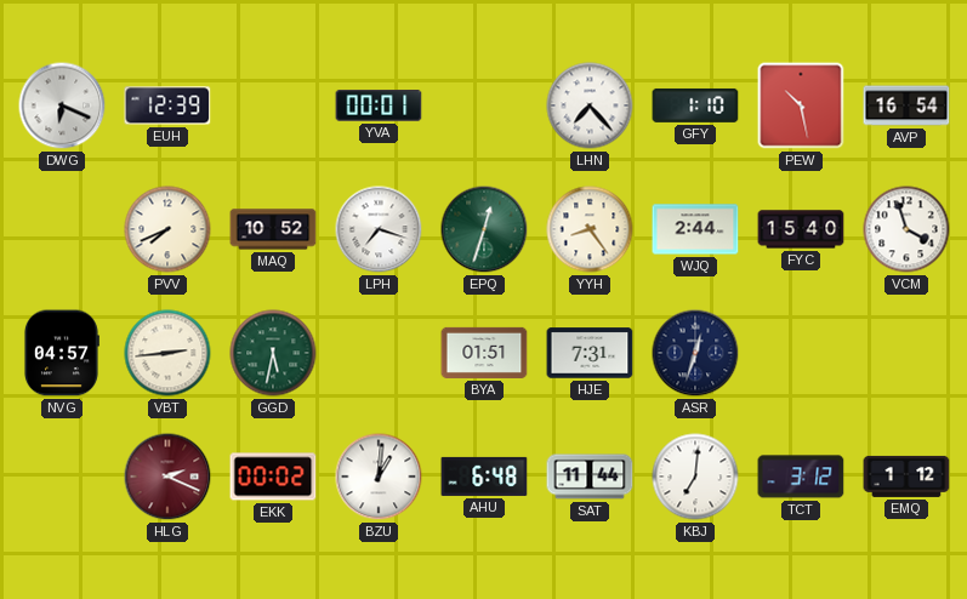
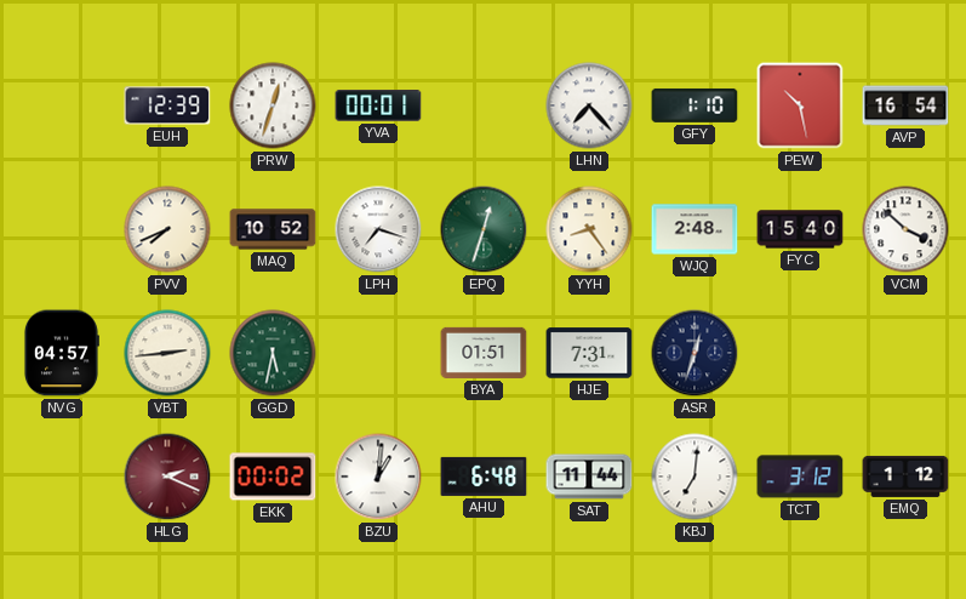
DWG: 6:19 -> none
PRW: none -> 12:33
WJQ: 2:44 -> 2:48
VCM: 3:57 -> 3:52
